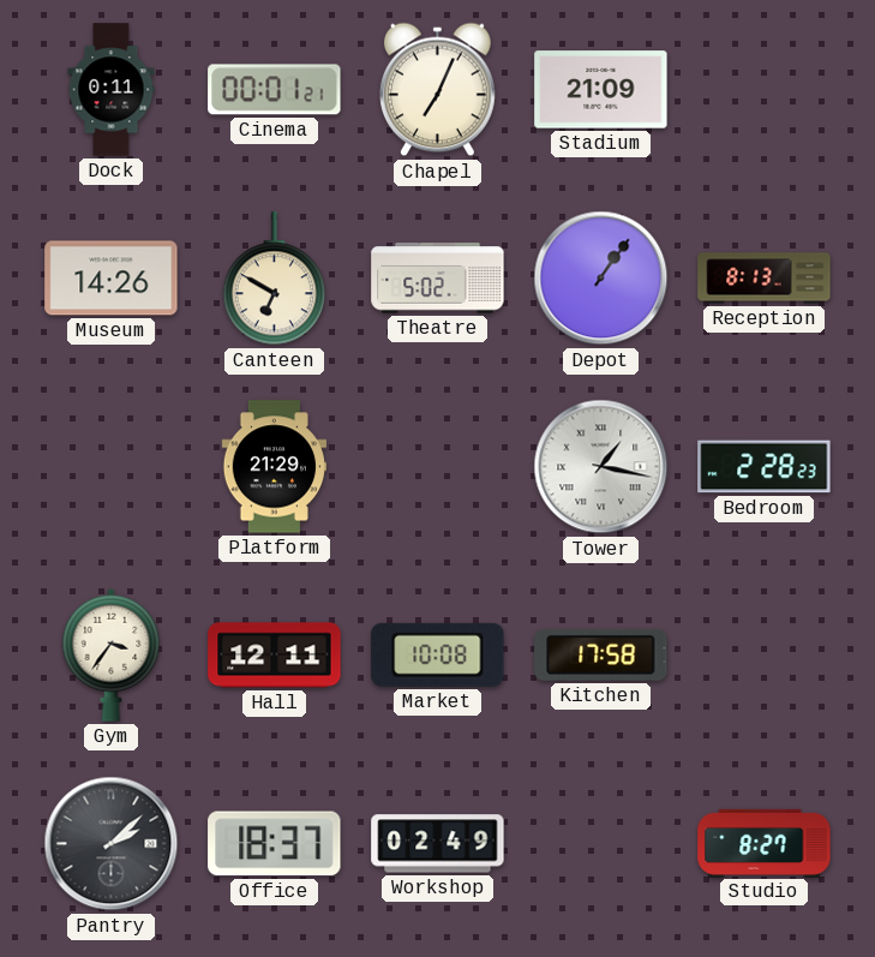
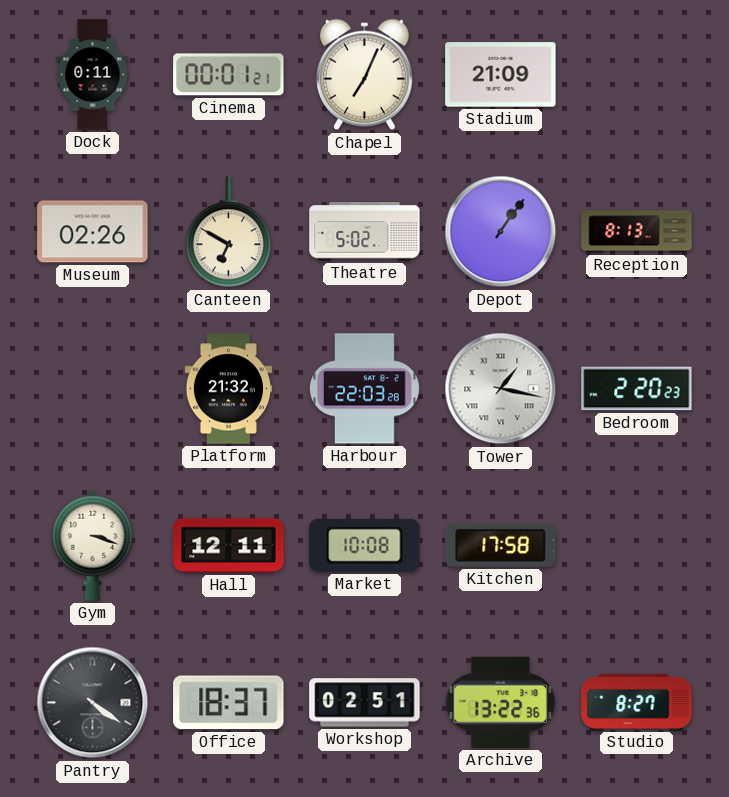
Museum: 14:26 -> 02:26
Platform: 21:29 -> 21:32
Harbour: none -> 22:03
Bedroom: 2:28 -> 2:20
Gym: 3:36 -> 3:18
Pantry: 2:08 -> 4:21
Workshop: 02:49 -> 02:51
Archive: none -> 13:22
